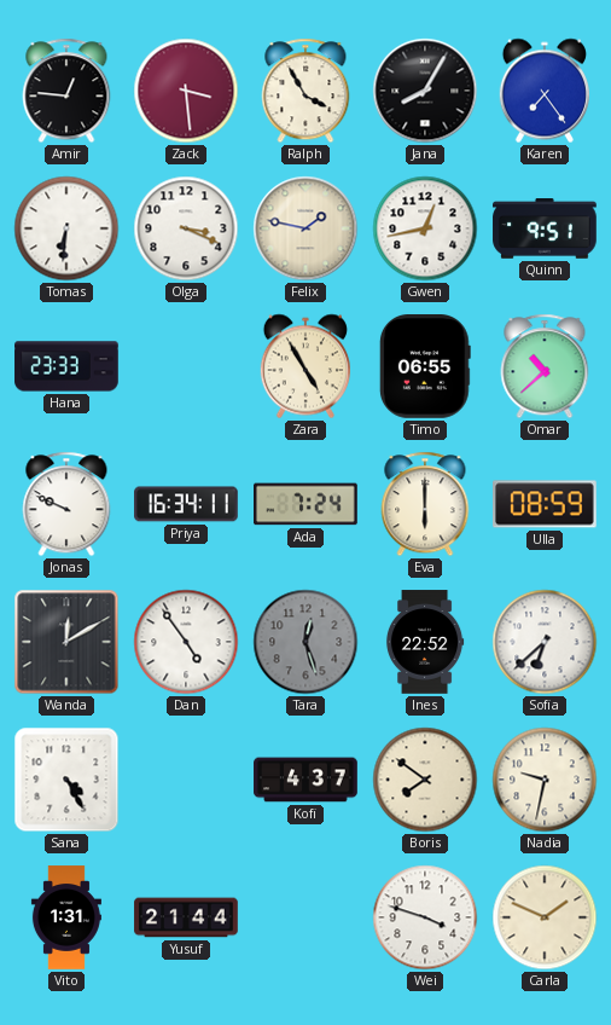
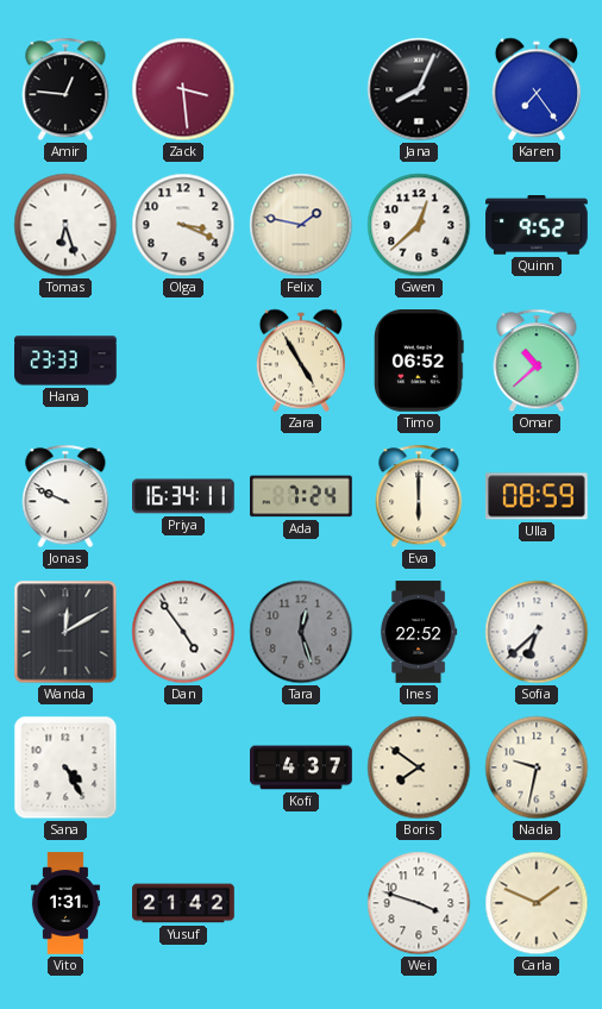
Ralph: 3:55 -> none
Jana: 8:05 -> 8:04
Tomas: 6:31 -> 6:27
Gwen: 12:43 -> 12:38
Quinn: 9:51 -> 9:52
Timo: 06:55 -> 06:52
Yusuf: 21:44 -> 21:42
